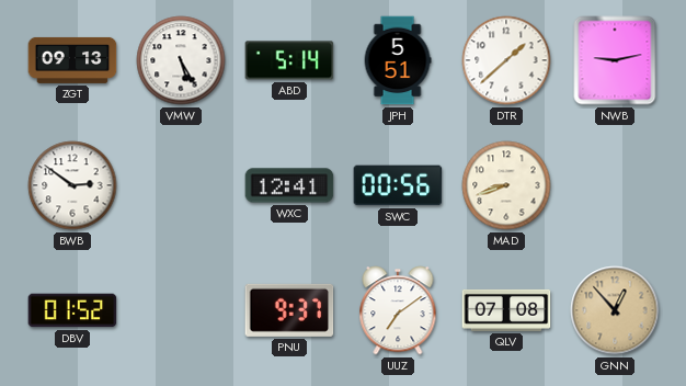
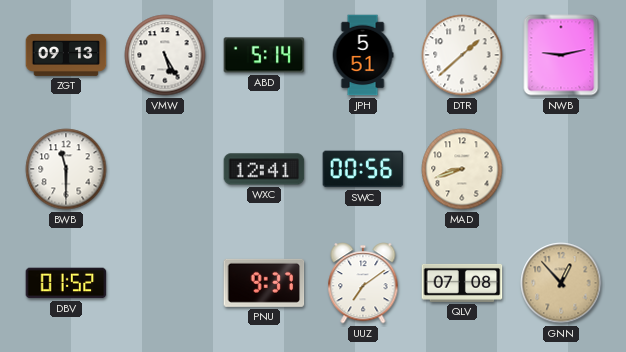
BWB: 2:51 -> 11:30
